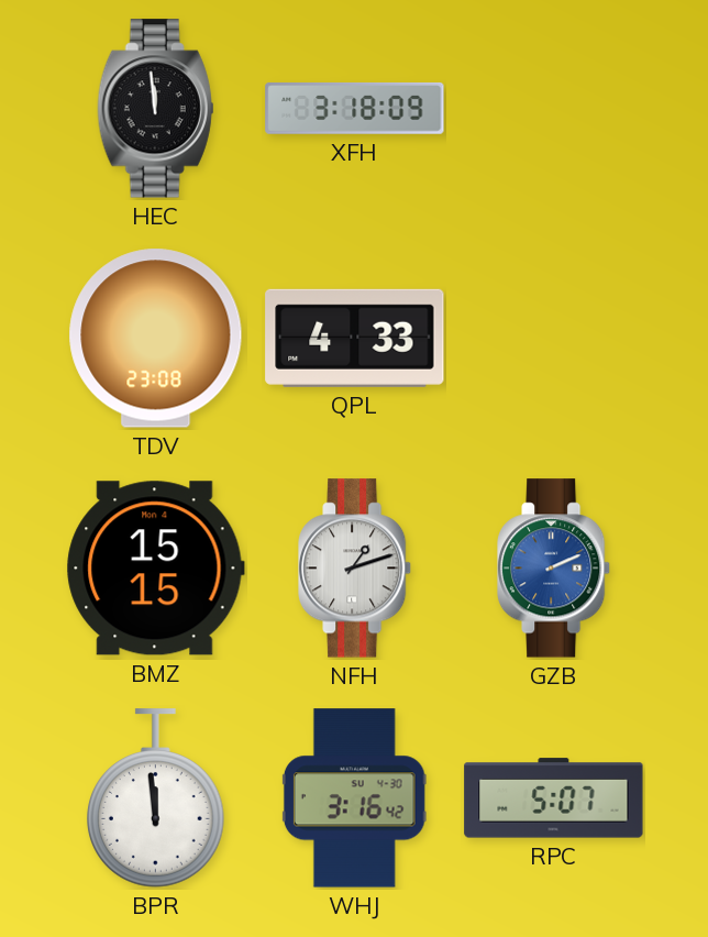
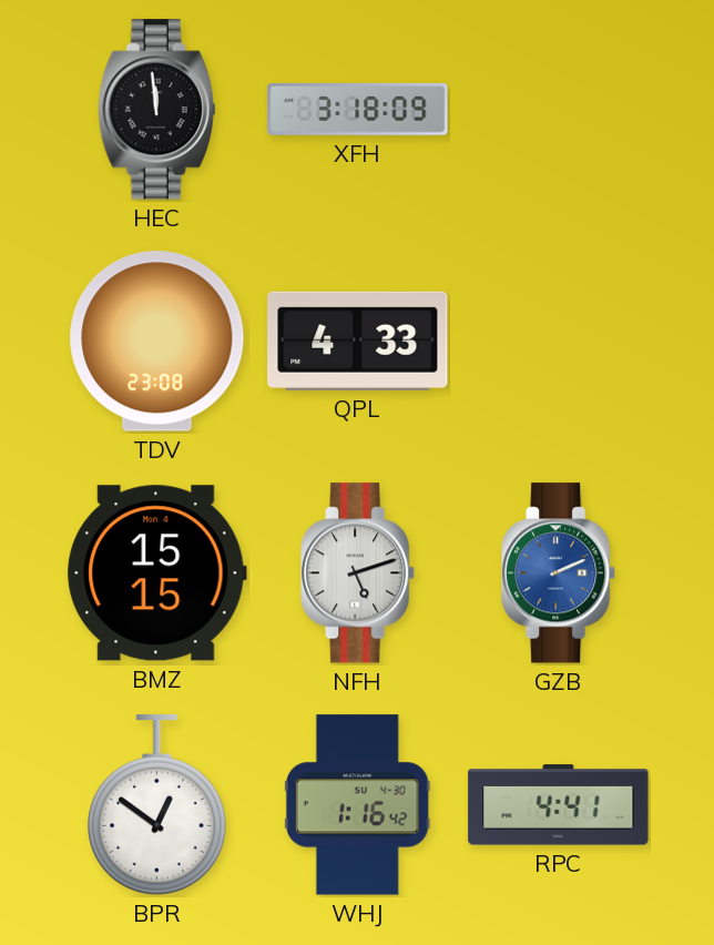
NFH: 1:12 -> 5:12
BPR: 11:59 -> 12:51
WHJ: 3:16 -> 1:16
RPC: 5:07 -> 4:41
